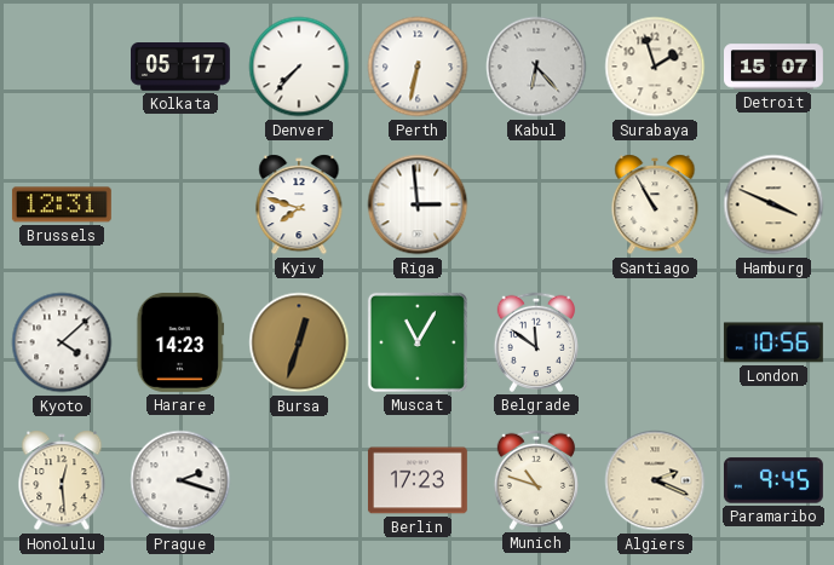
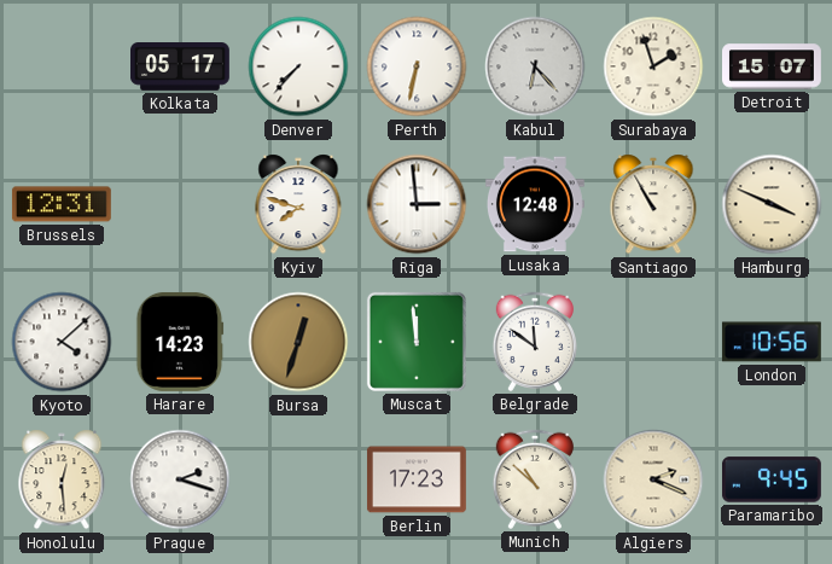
Lusaka: none -> 12:48
Muscat: 11:05 -> 11:59
Munich: 10:48 -> 10:52
